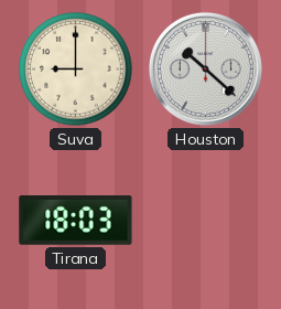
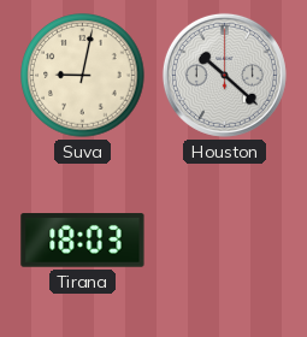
Suva: 9:00 -> 9:02
